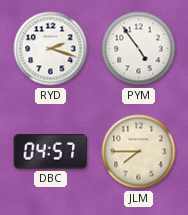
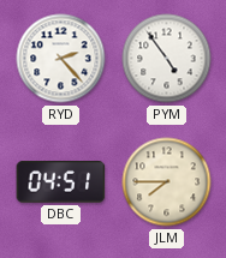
RYD: 2:18 -> 2:23
DBC: 04:57 -> 04:51
